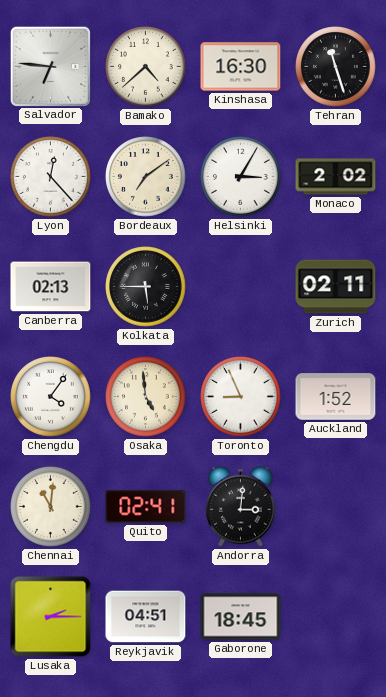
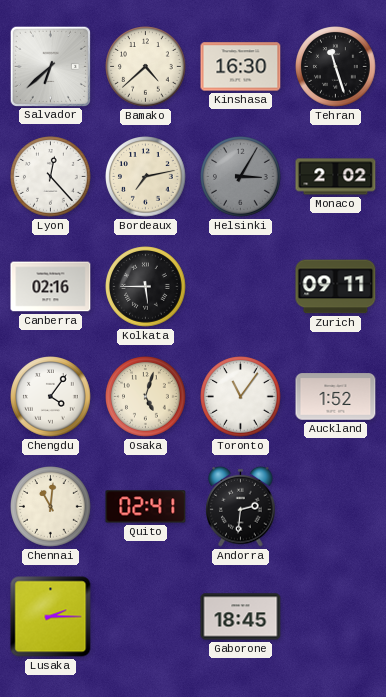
Salvador: 6:46 -> 6:38
Bordeaux: 7:09 -> 7:13
Helsinki dial: white -> grey
Canberra: 02:13 -> 02:16
Zurich: 02:11 -> 09:11
Osaka: 4:59 -> 5:03
Toronto: 8:56 -> 11:06
Andorra: 3:01 -> 2:31
Reykjavik: 04:51 -> none
